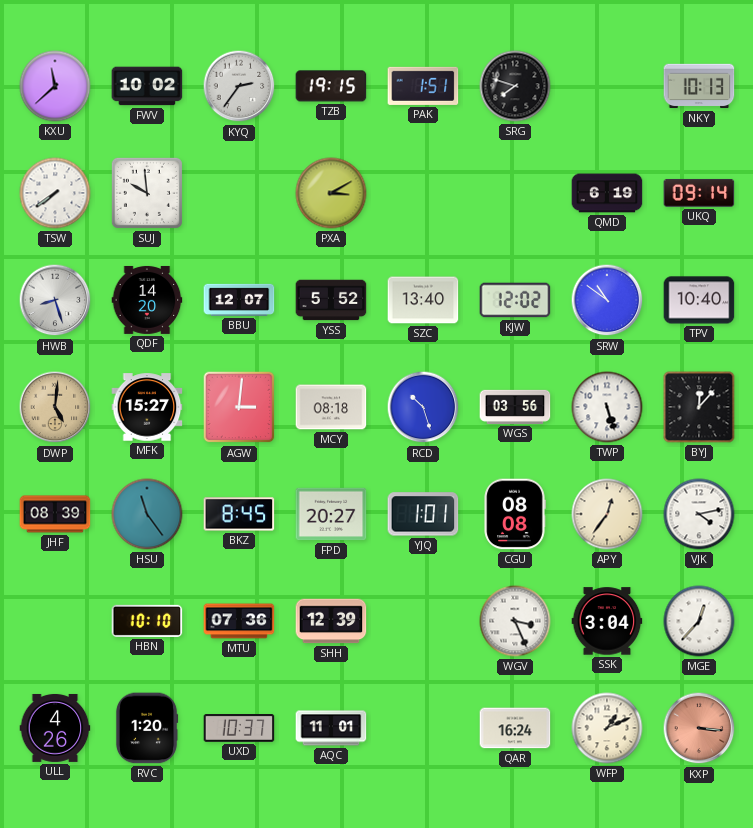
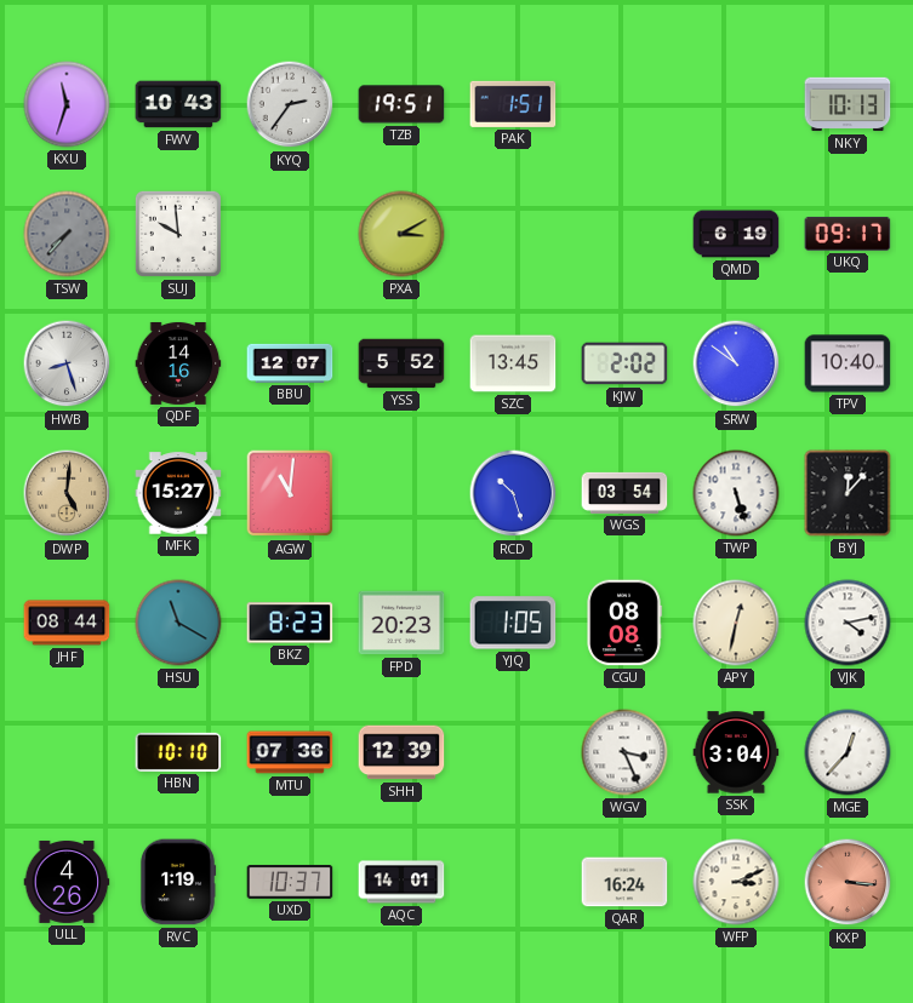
KXU: 11:38 -> 11:33
FWV: 10:02 -> 10:43
TZB: 19:15 -> 19:51
SRG: 7:48 -> none
TSW: 7:39 -> 7:37
TSW dial: white -> grey
UKQ: 09:14 -> 09:17
QDF: 14:20 -> 14:16
SZC: 13:40 -> 13:45
KJW: 12:02 -> 2:02
AGW: 3:01 -> 11:01
MCY: 08:18 -> none
WGS: 03:56 -> 03:54
JHF: 08:39 -> 08:44
HSU: 11:24 -> 11:20
BKZ: 8:45 -> 8:23
FPD: 20:27 -> 20:23
YJQ: 1:01 -> 1:05
APY: 12:36 -> 12:32
RVC: 1:20 -> 1:19
AQC: 11:01 -> 14:01
WFP: 1:11 -> 3:11
